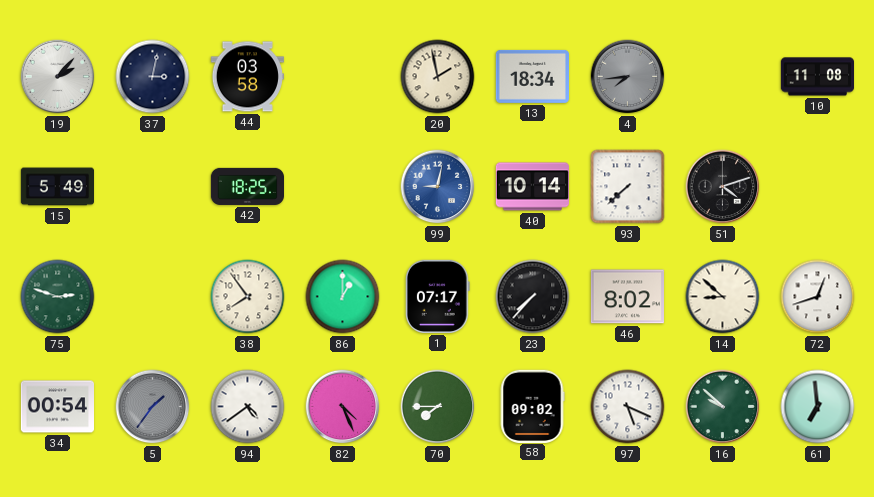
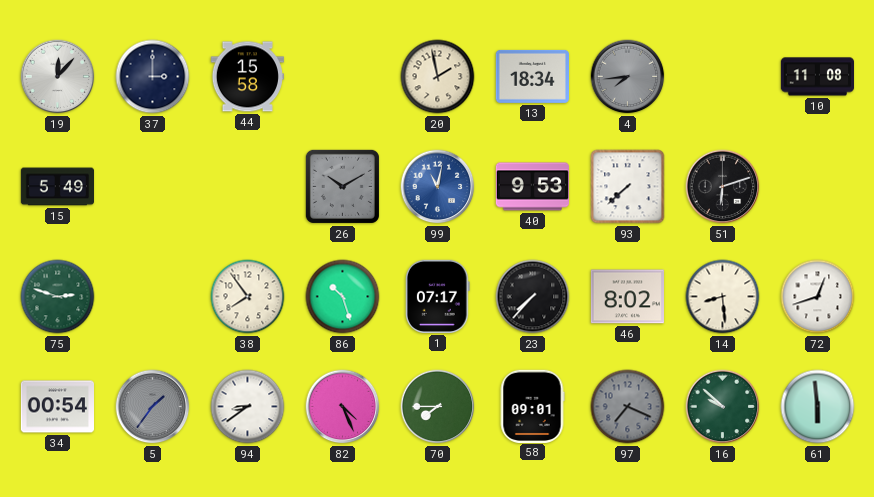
19: 2:07 -> 12:07
37: 3:02 -> 3:00
44: 03:58 -> 15:58
42: 18:25 -> none
26: none -> 10:10
99: 9:02 -> 11:02
40: 10:14 -> 9:53
51: 4:12 -> 6:12
86: 1:00 -> 10:27
14: 8:52 -> 8:29
94: 4:39 -> 8:39
58: 09:02 -> 09:01
97: 5:19 -> 7:19
97 dial: white -> grey
61: 6:59 -> 5:59
